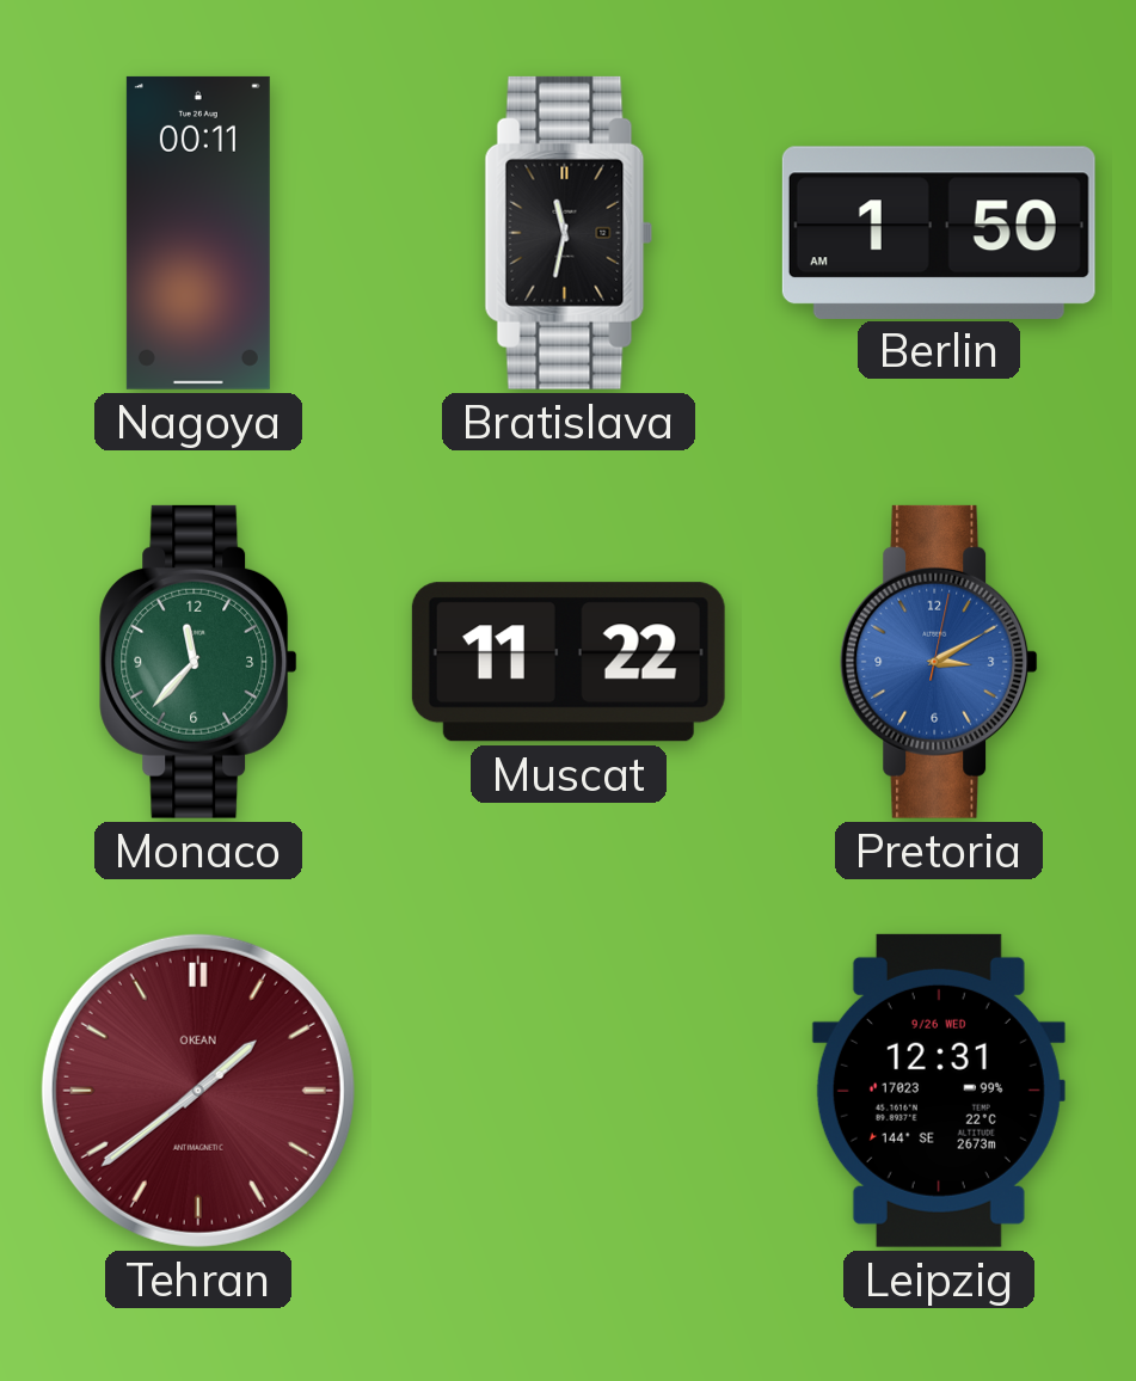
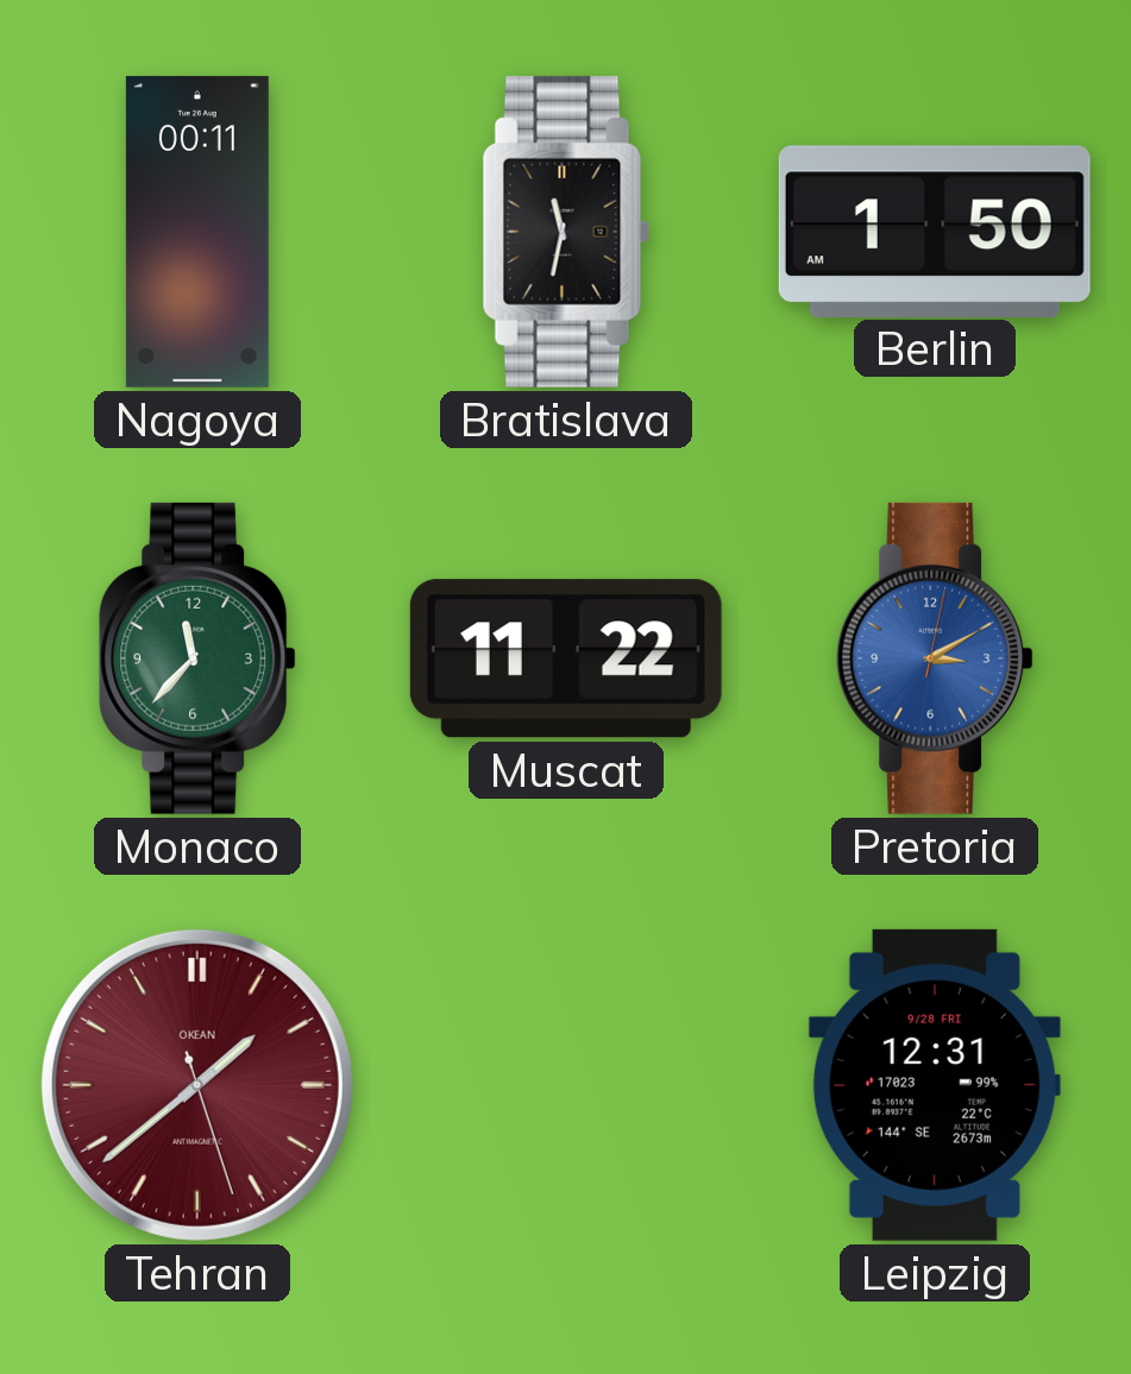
Tehran: 1:38:39 -> 1:38:27
Leipzig date: 9/26 WED -> 9/28 FRI
